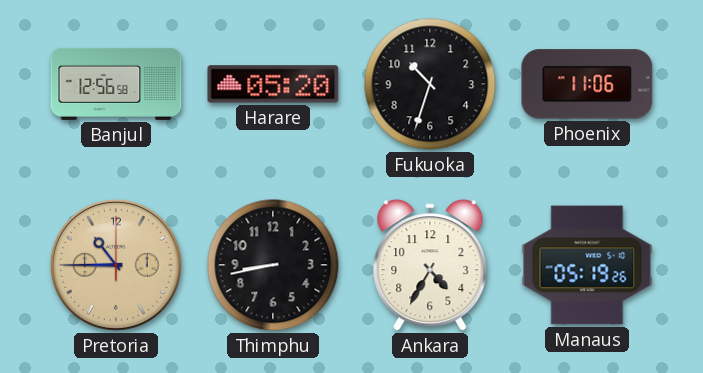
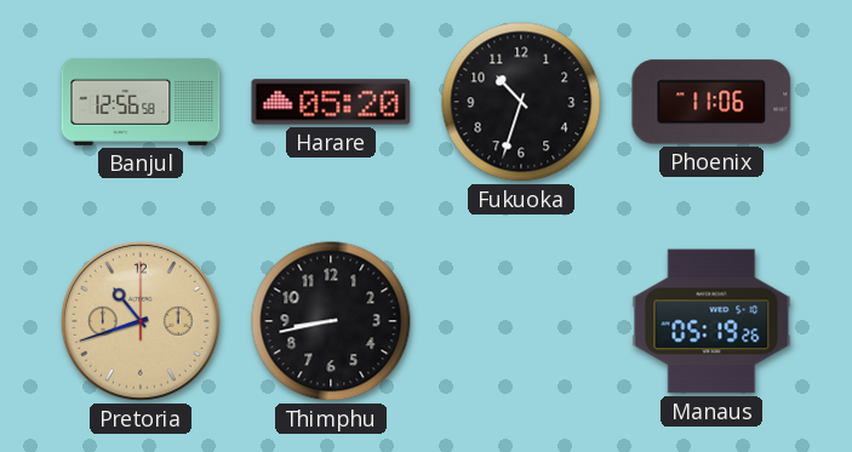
Pretoria: 10:45 -> 10:42
Ankara: 4:35 -> none
